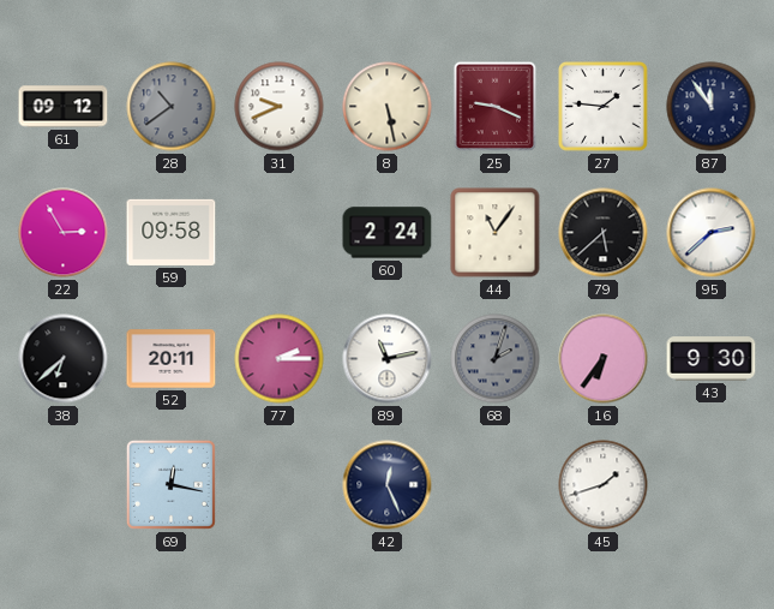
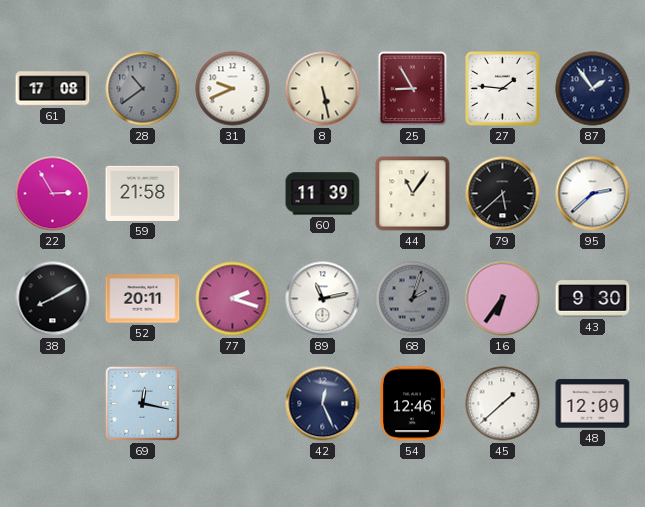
61: 09:12 -> 17:08
25: 9:19 -> 8:55
87: 11:54 -> 1:54
59: 09:58 -> 21:58
60: 2:24 -> 11:39
38: 6:38 -> 8:10
77: 2:15 -> 2:18
54: none -> 12:46
45: 1:42 -> 1:38
48: none -> 12:09
